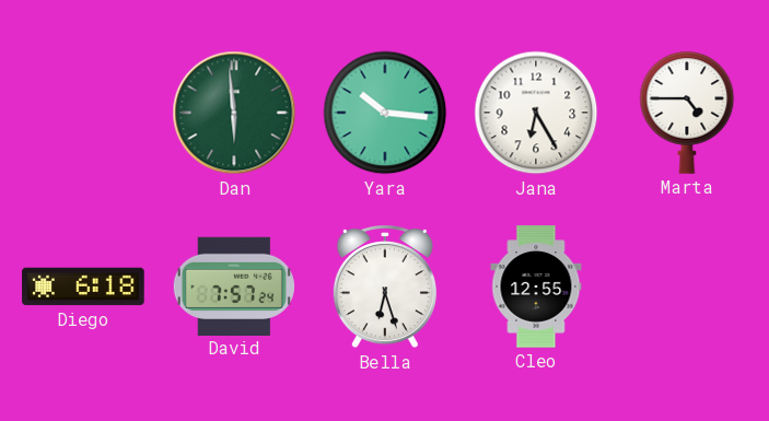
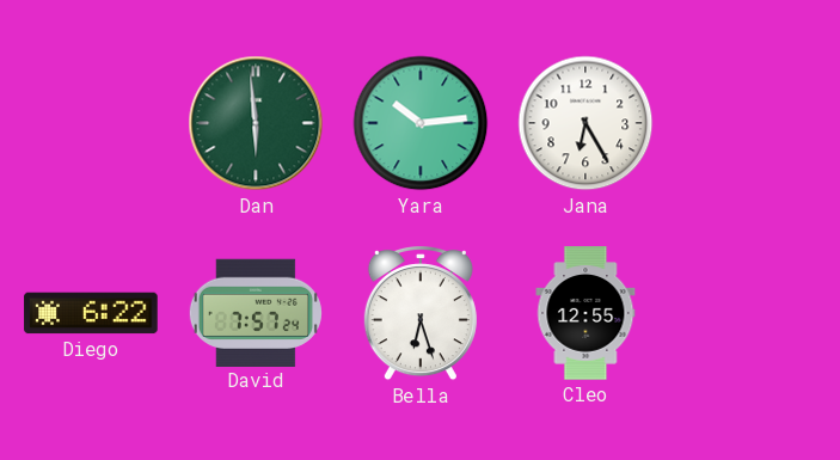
Yara: 10:16 -> 10:14
Marta: 4:45 -> none
Diego: 6:18 -> 6:22
